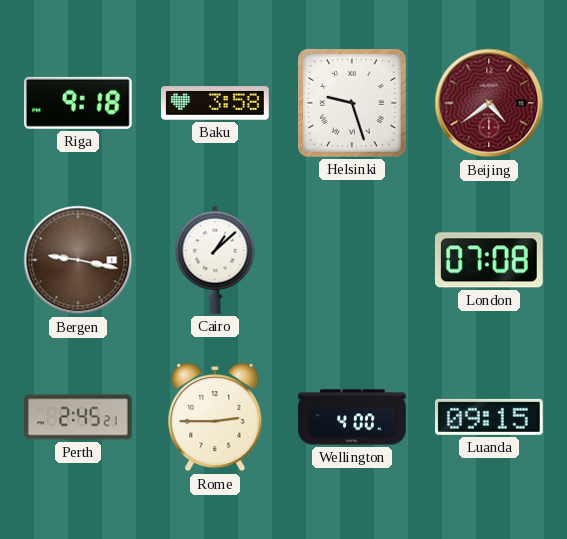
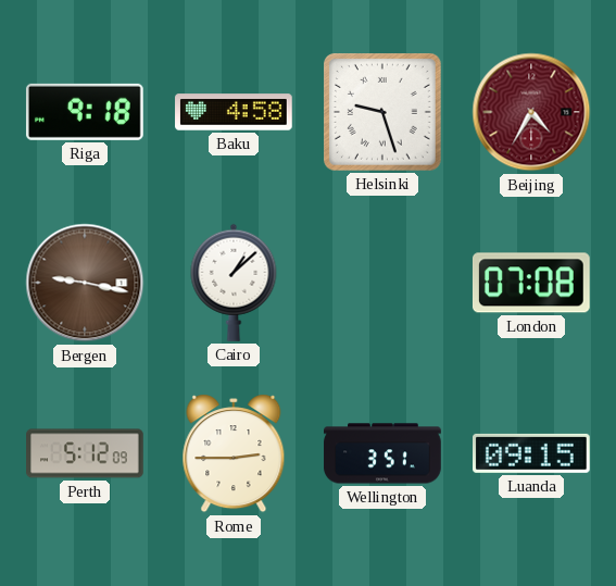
Baku: 3:58 -> 4:58
Beijing: 4:39 -> 4:35
Perth: 2:45 -> 5:12
Wellington: 4:00 -> 3:51
